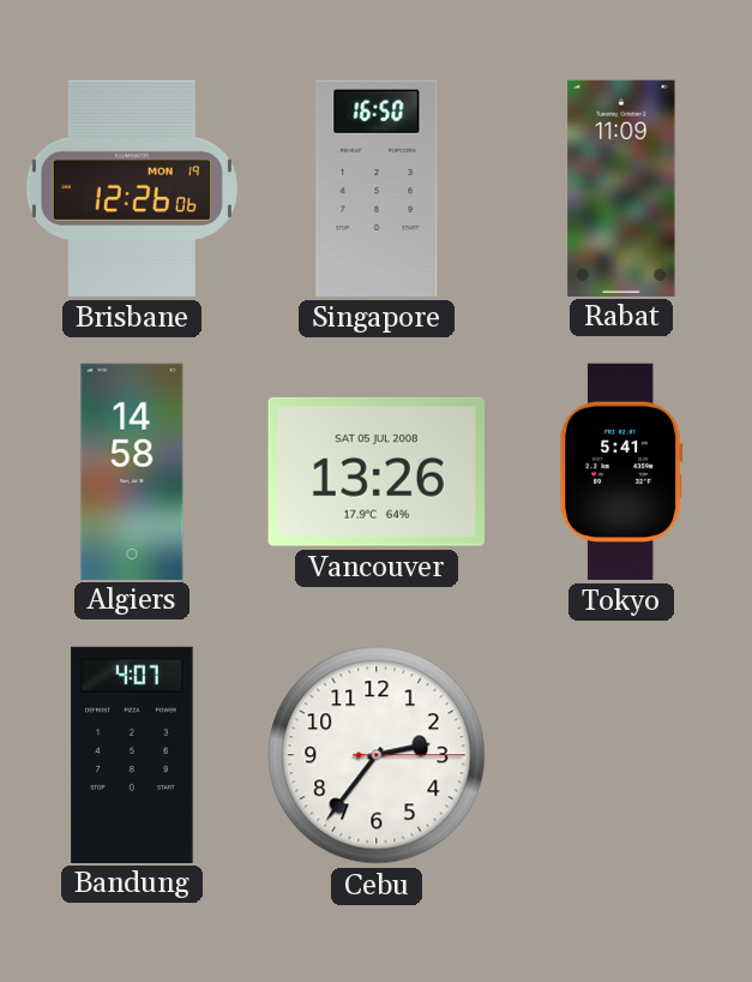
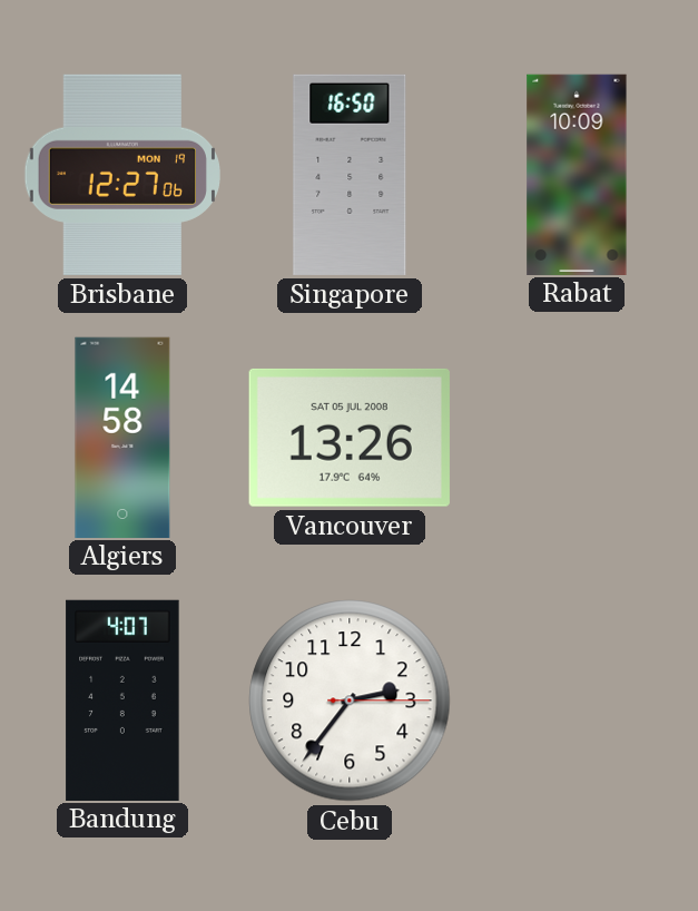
Brisbane: 12:26 -> 12:27
Rabat: 11:09 -> 10:09
Tokyo: 5:41 -> none
